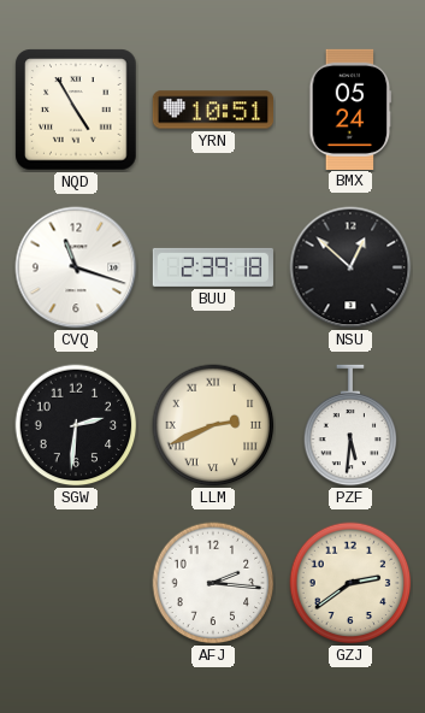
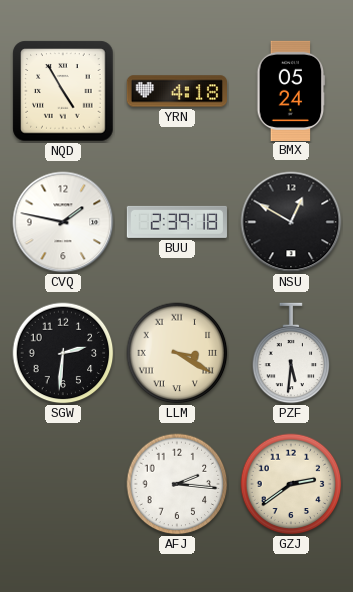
YRN: 10:51 -> 4:18
CVQ: 11:18 -> 1:47
NSU: 12:52 -> 12:50
LLM: 2:41 -> 3:20
